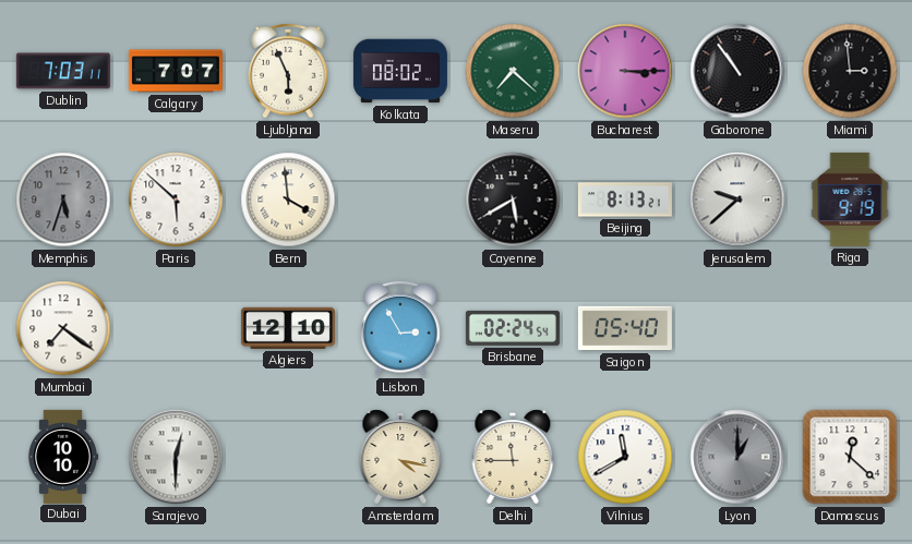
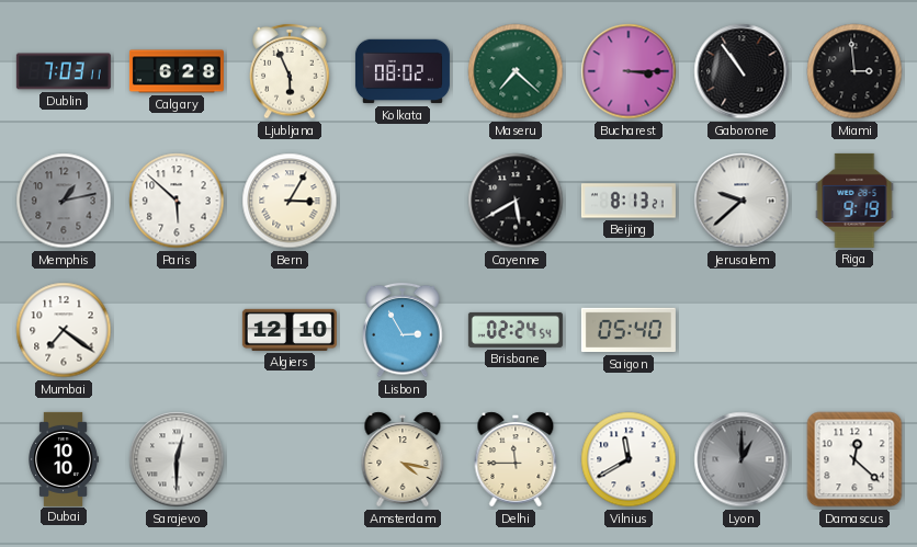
Calgary: 7:07 -> 6:28
Memphis: 5:33 -> 1:13
Bern: 3:59 -> 3:05
